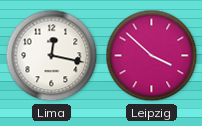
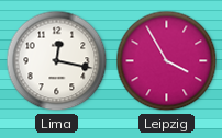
Leipzig: 3:52 -> 3:55
